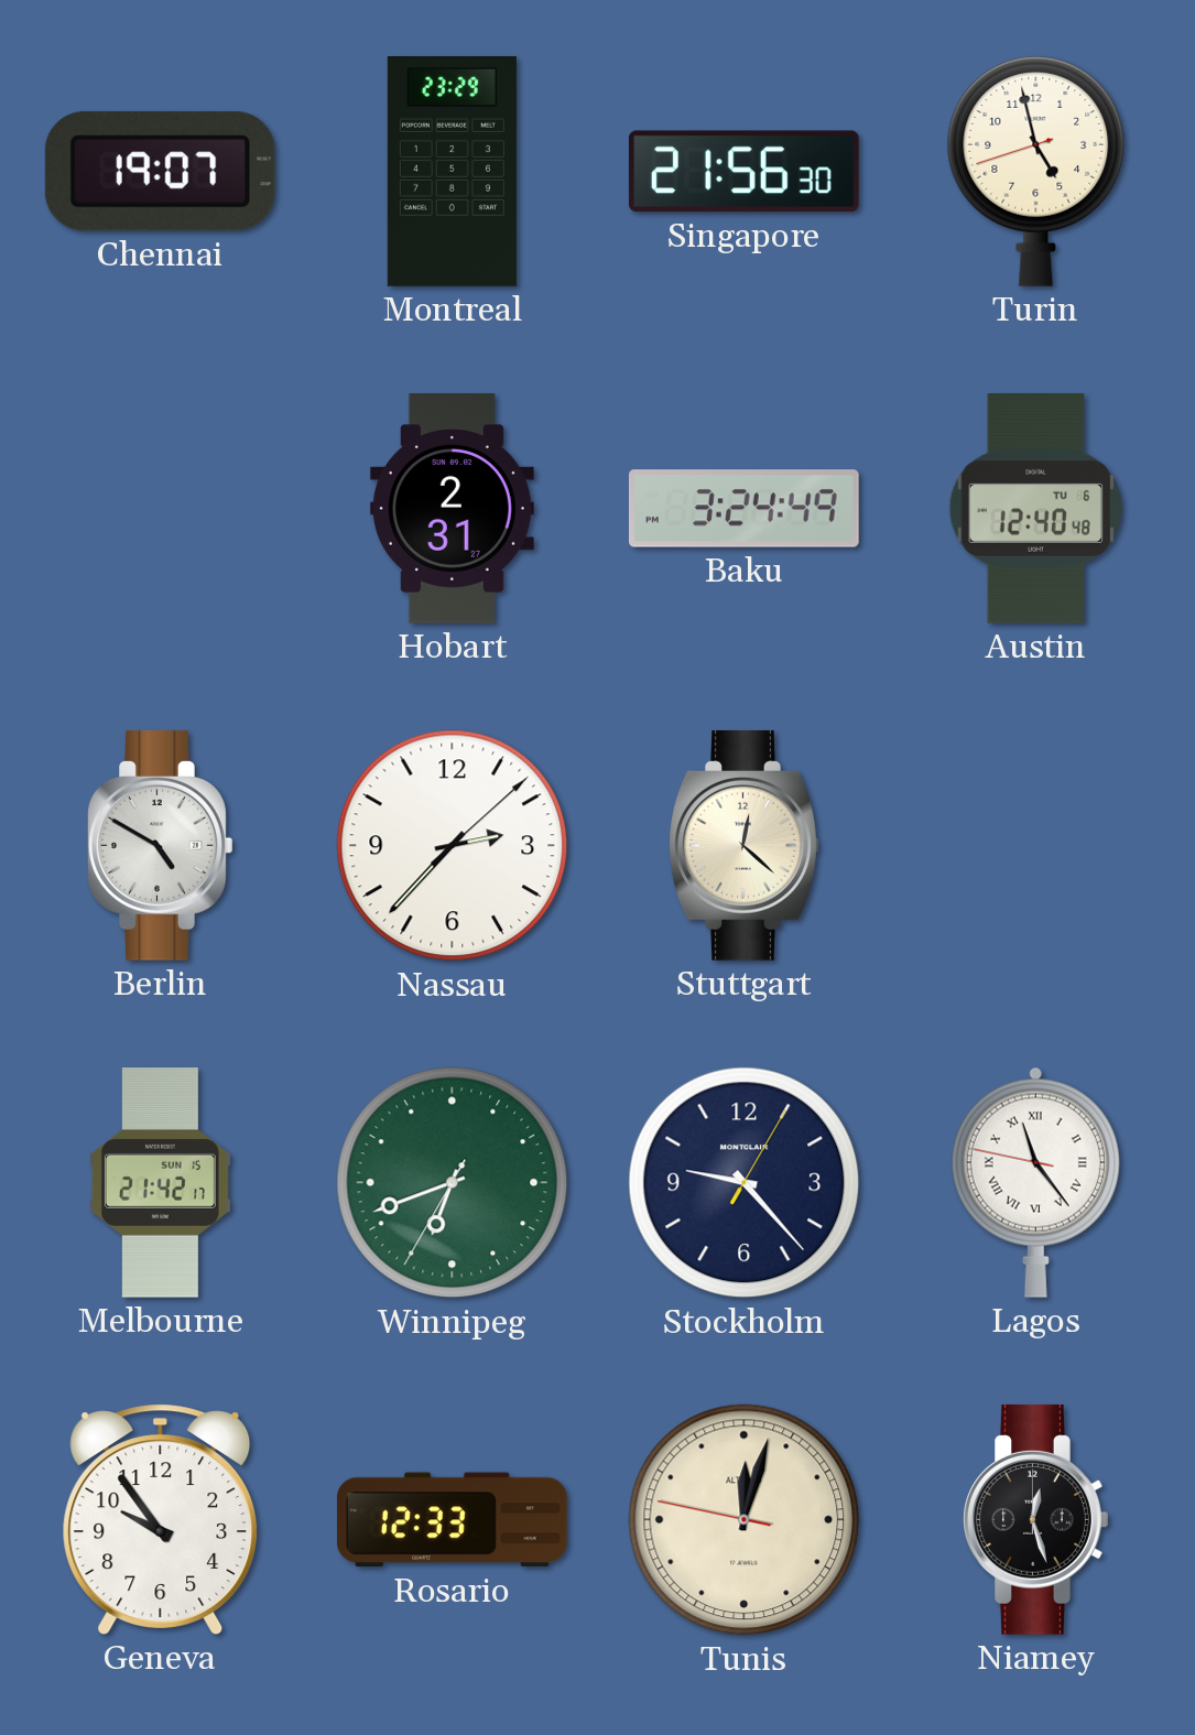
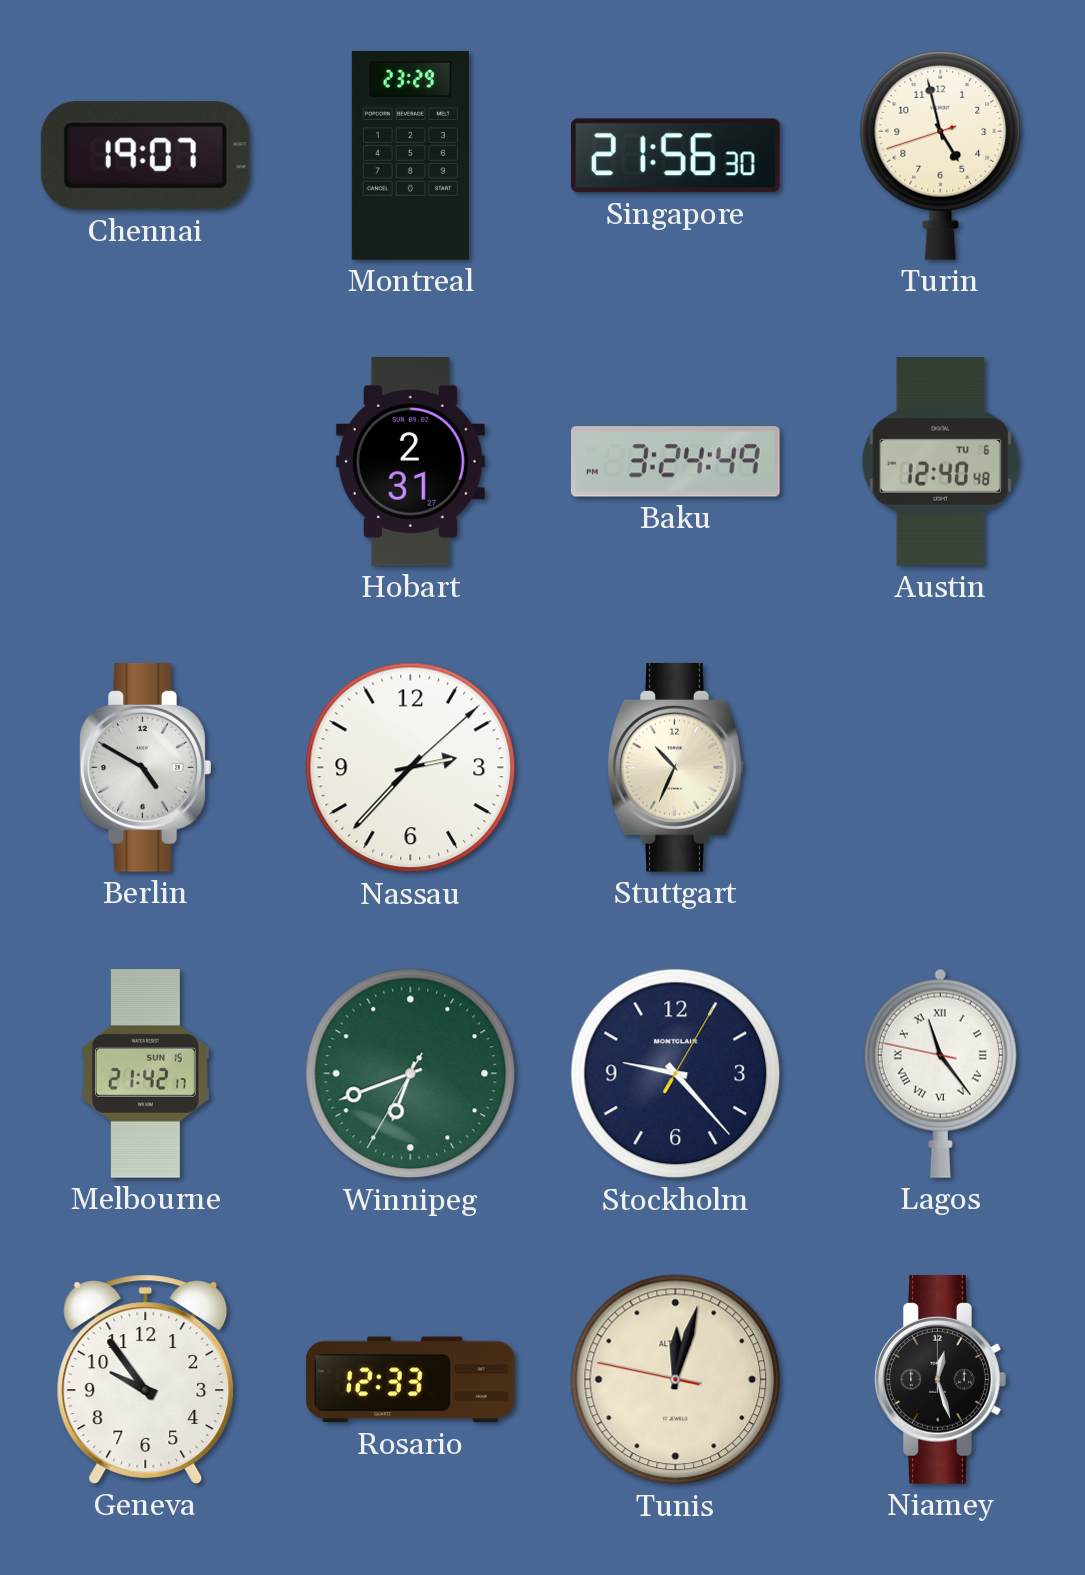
Stuttgart: 12:22 -> 10:34
